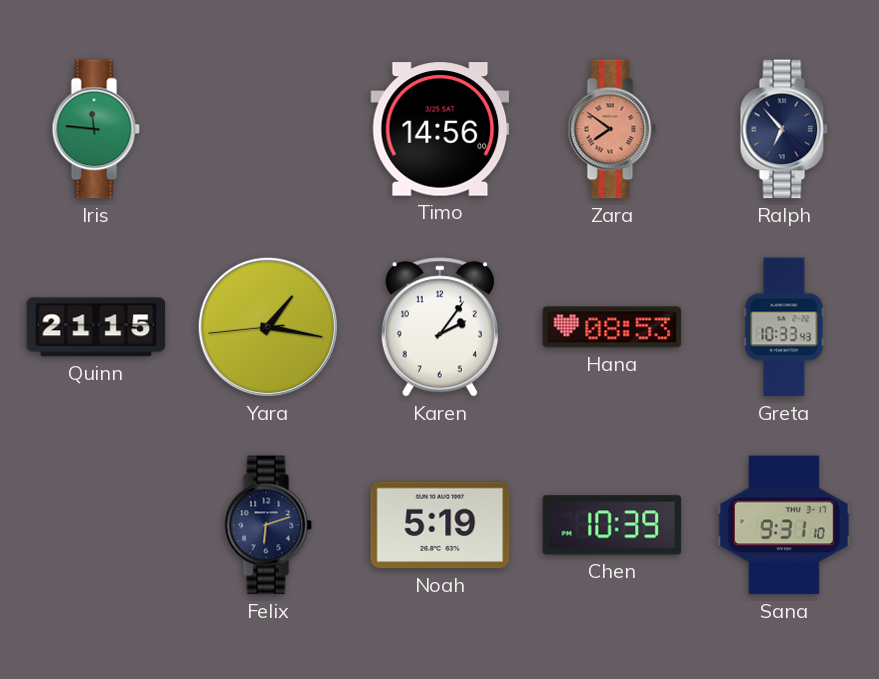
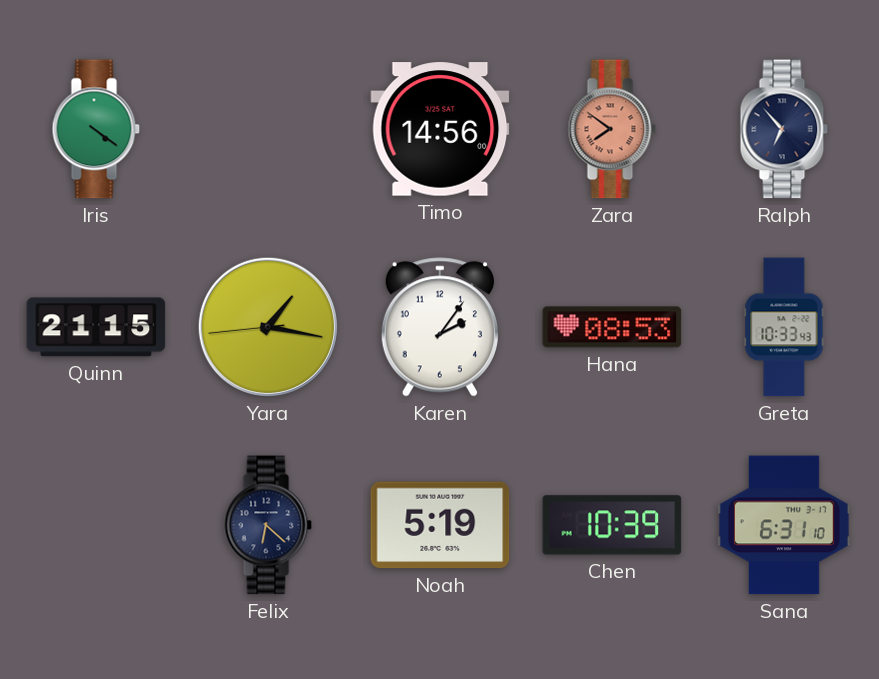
Iris: 11:46 -> 4:21
Felix: 6:12 -> 6:22
Sana: 9:31 -> 6:31
